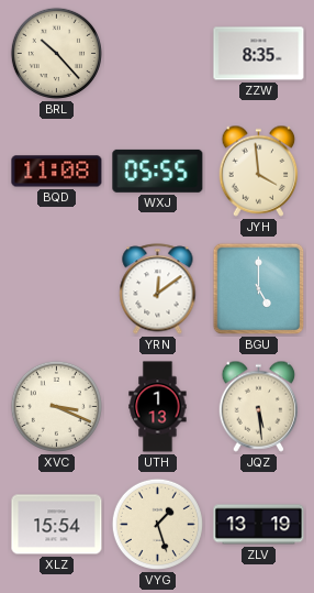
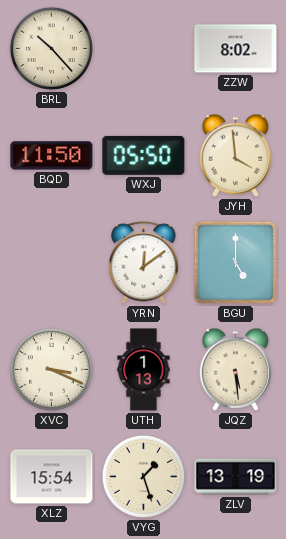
ZZW: 8:35 -> 8:02
BQD: 11:08 -> 11:50
WXJ: 05:55 -> 05:50
